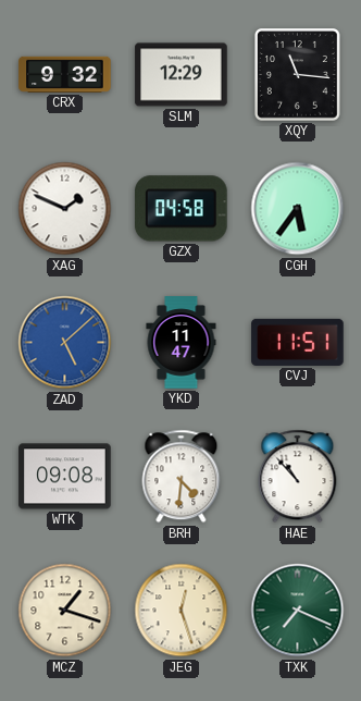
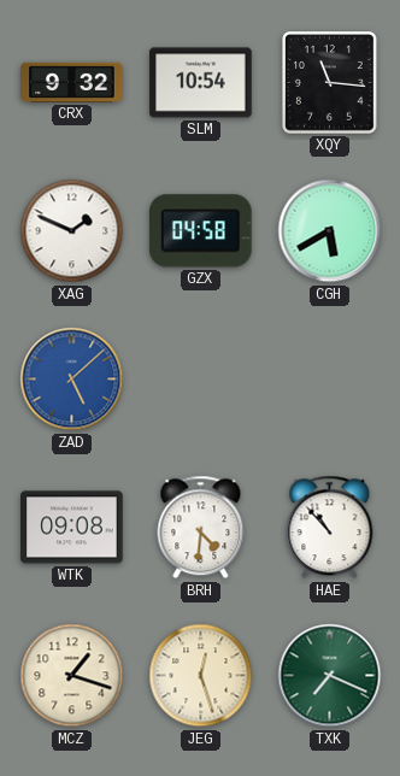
SLM: 12:29 -> 10:54
CGH: 5:36 -> 5:40
YKD: 11:47 -> none
CVJ: 11:51 -> none
